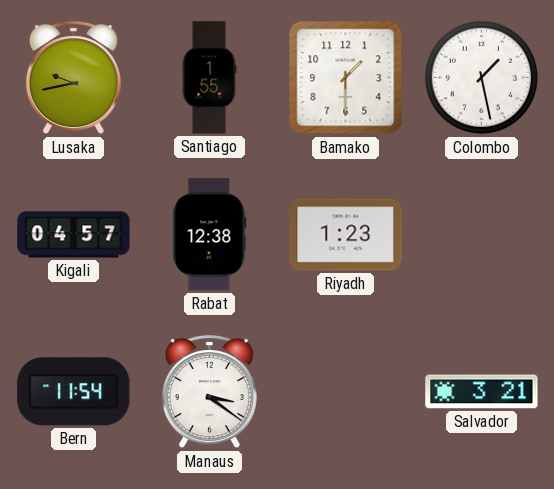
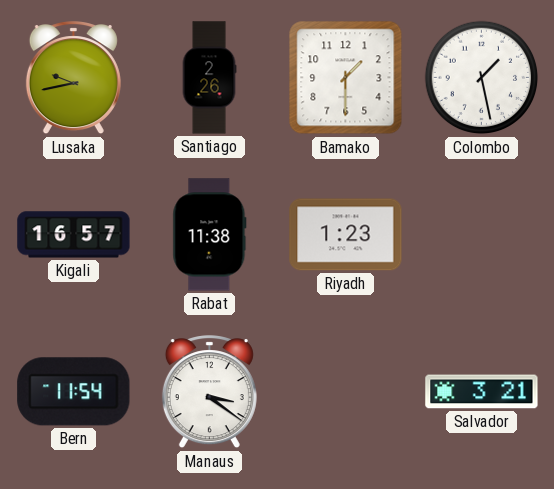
Santiago: 1:55 -> 2:26
Kigali: 04:57 -> 16:57
Rabat: 12:38 -> 11:38
